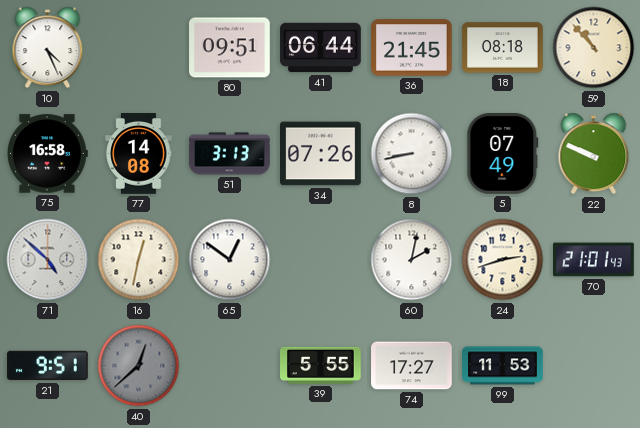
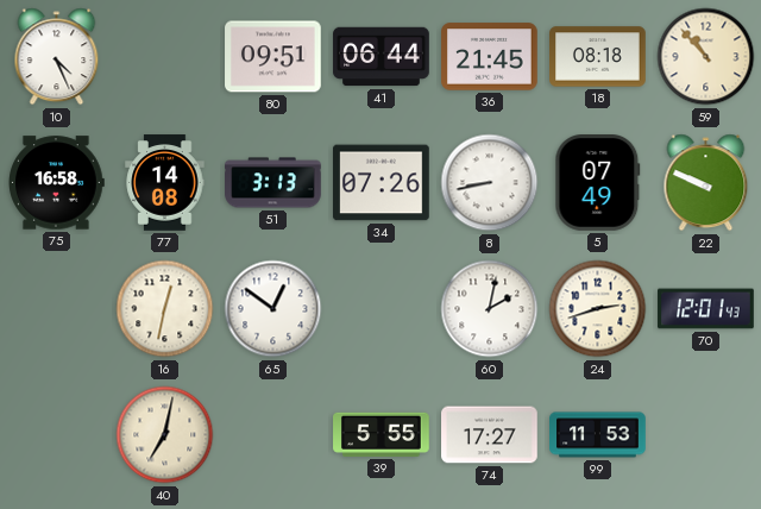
71: 4:52 -> none
70: 21:01 -> 12:01
21: 9:51 -> none
40: 12:38 -> 7:02
40 dial: grey -> cream
